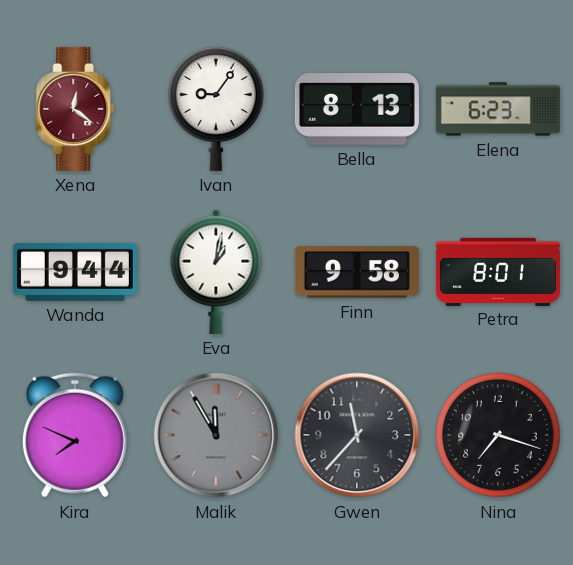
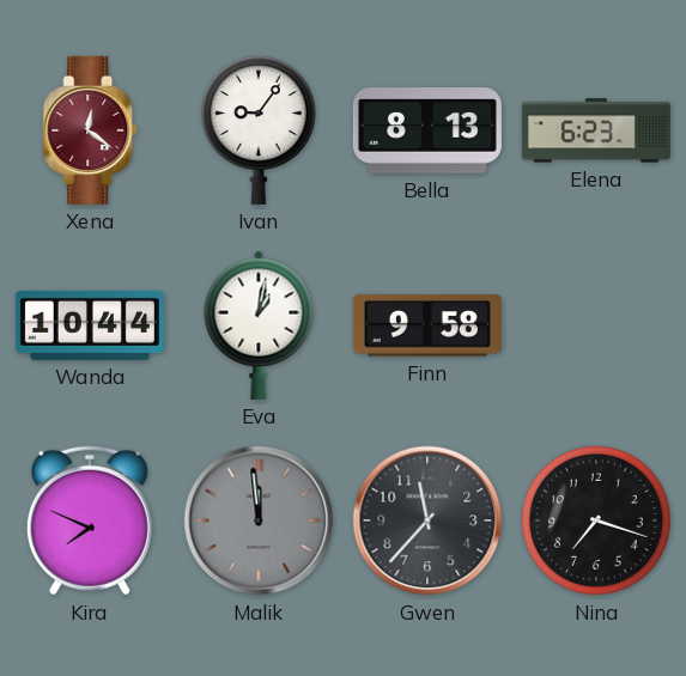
Wanda: 9:44 -> 10:44
Petra: 8:01 -> none
Malik: 11:55 -> 11:59
